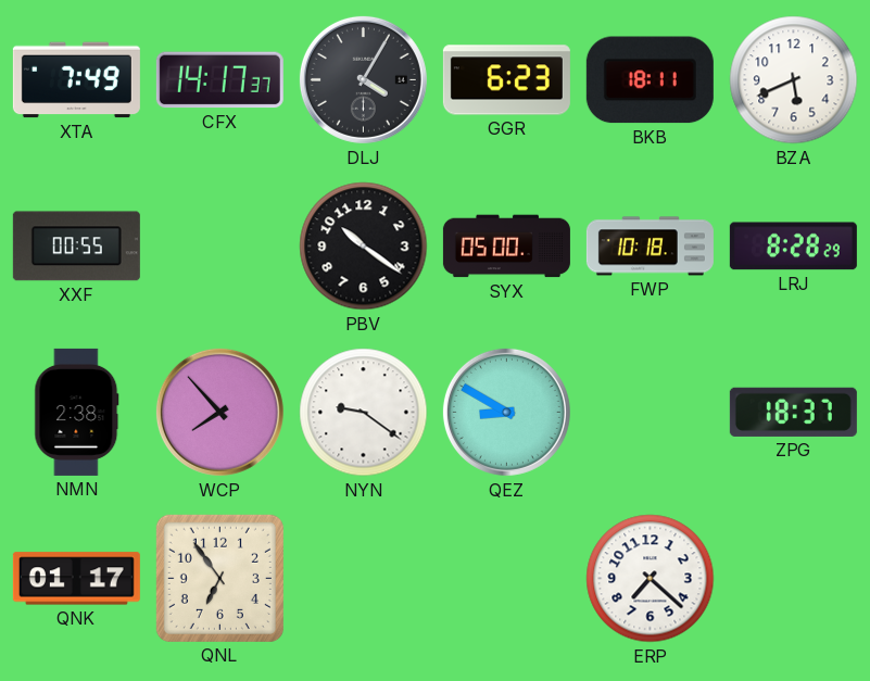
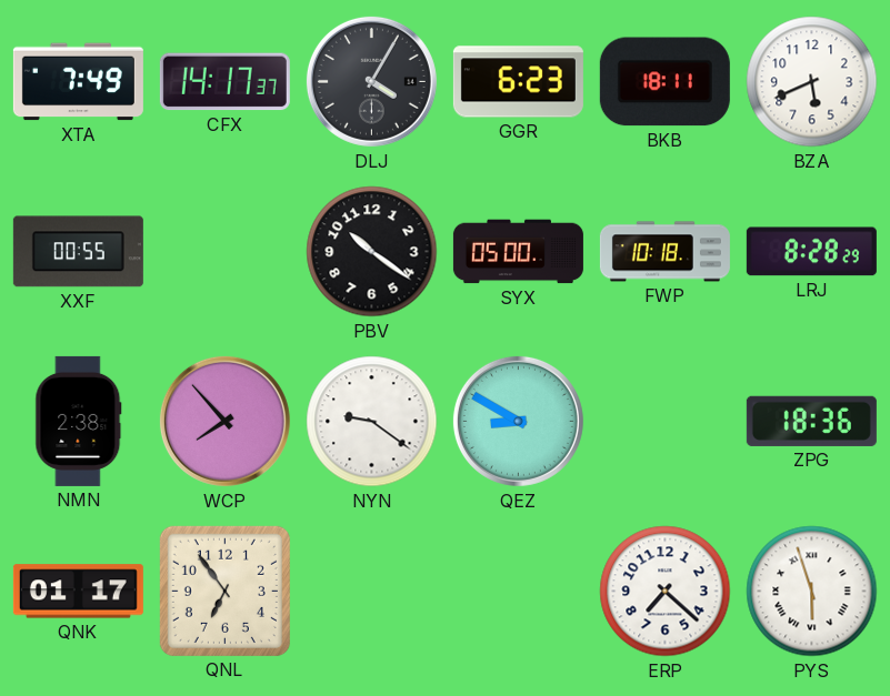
ZPG: 18:37 -> 18:36
PYS: none -> 5:57
